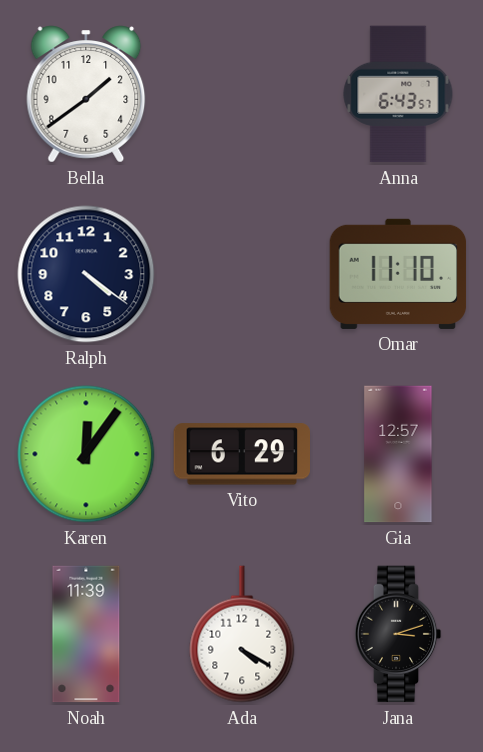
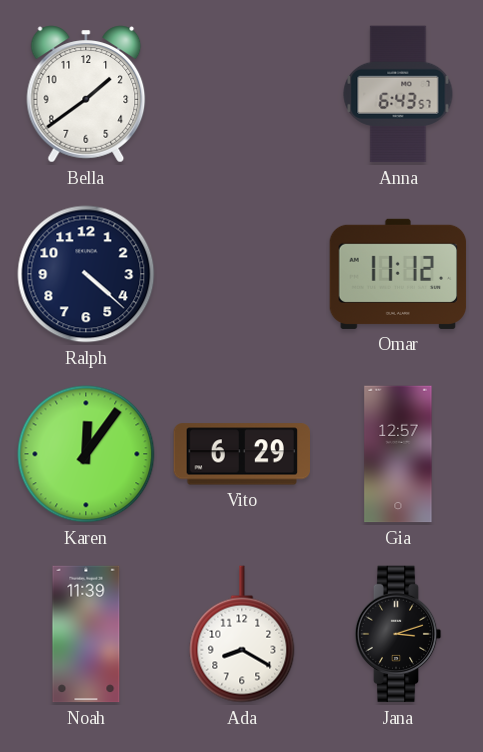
Ralph: 4:21 -> 4:22
Omar: 11:10 -> 11:12
Ada: 4:20 -> 8:20
